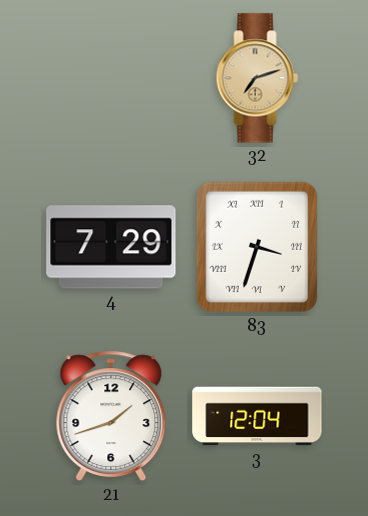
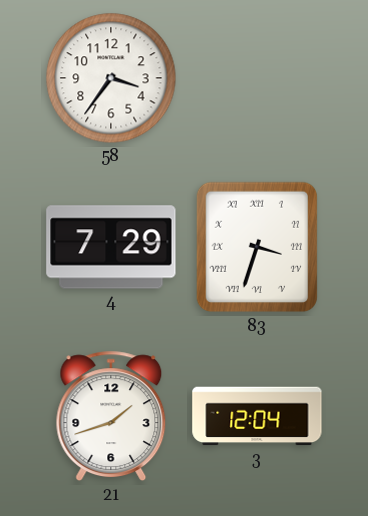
58: none -> 3:36
32: 7:12 -> none
